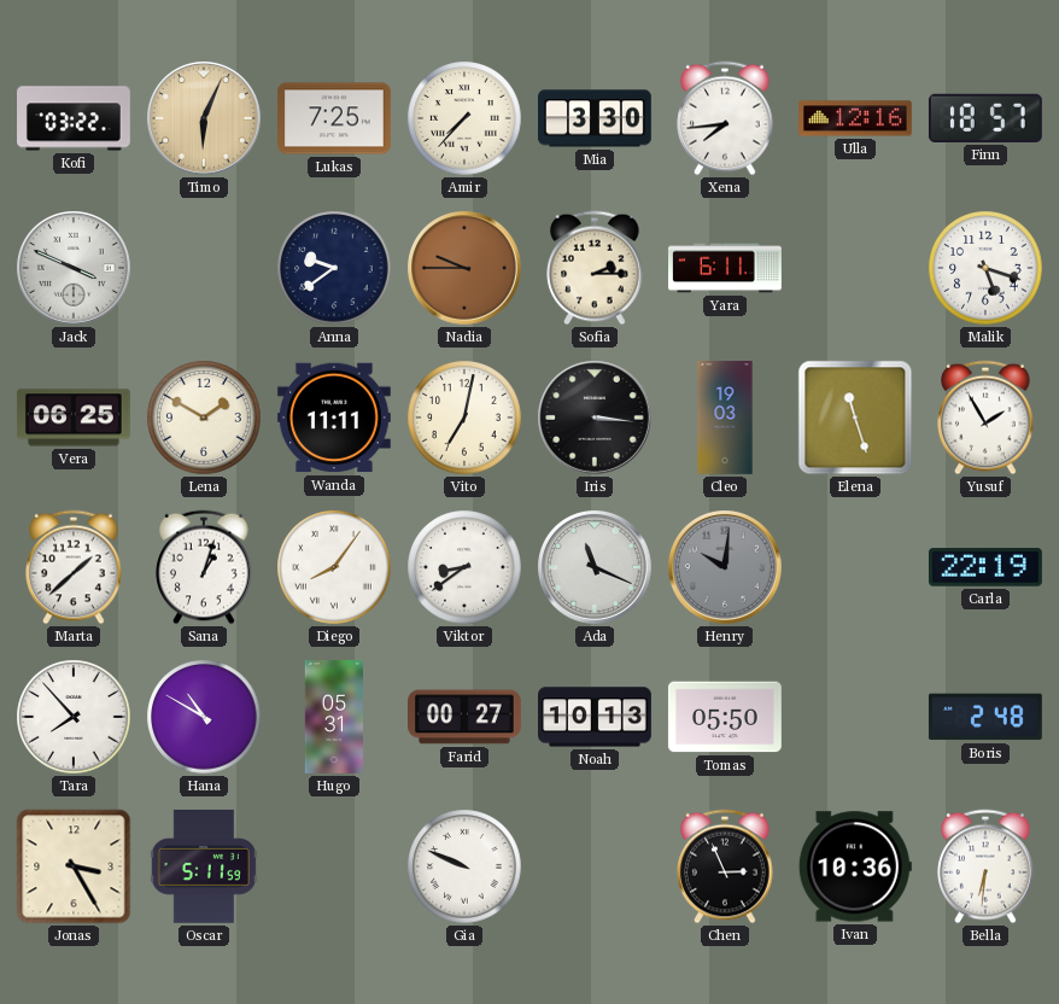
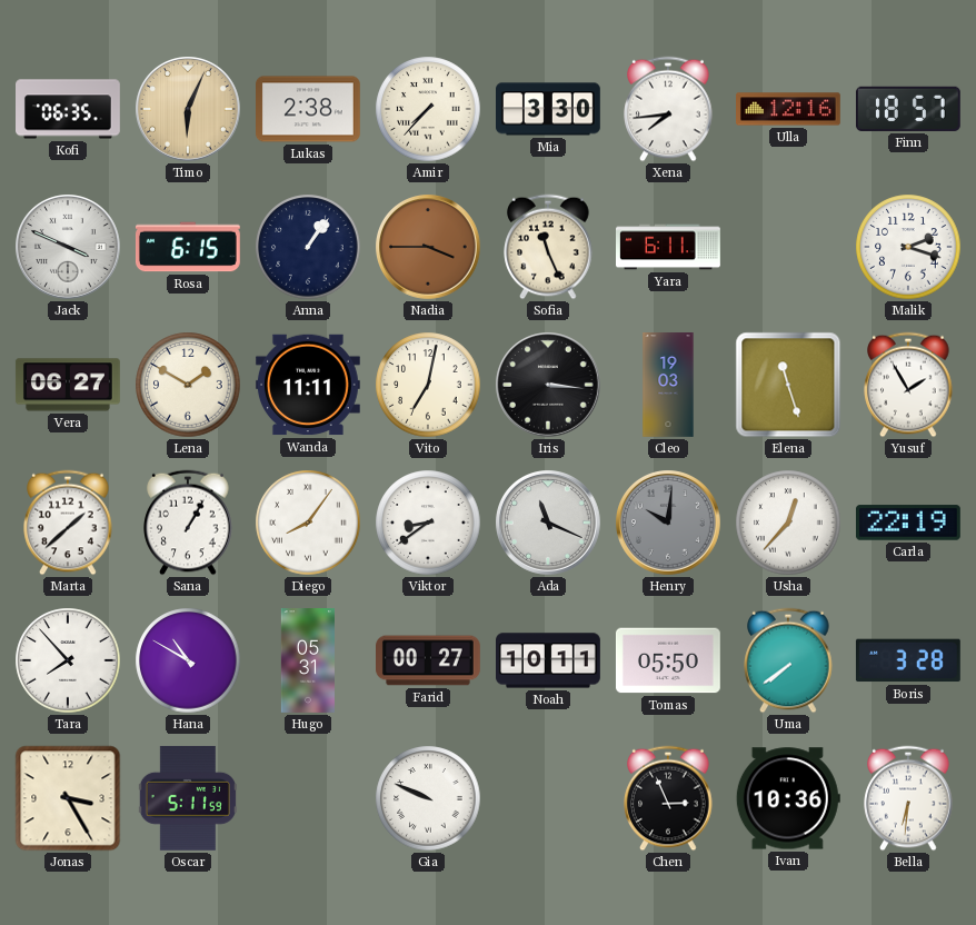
Kofi: 03:22 -> 06:35
Lukas: 7:25 -> 2:38
Rosa: none -> 6:15
Anna: 9:39 -> 1:06
Nadia: 9:45 -> 3:45
Sofia: 2:15 -> 11:26
Malik: 5:18 -> 2:18
Vera: 06:25 -> 06:27
Sana: 1:03 -> 1:05
Usha: none -> 12:37
Noah: 10:13 -> 10:11
Uma: none -> 7:39
Boris: 2:48 -> 3:28
